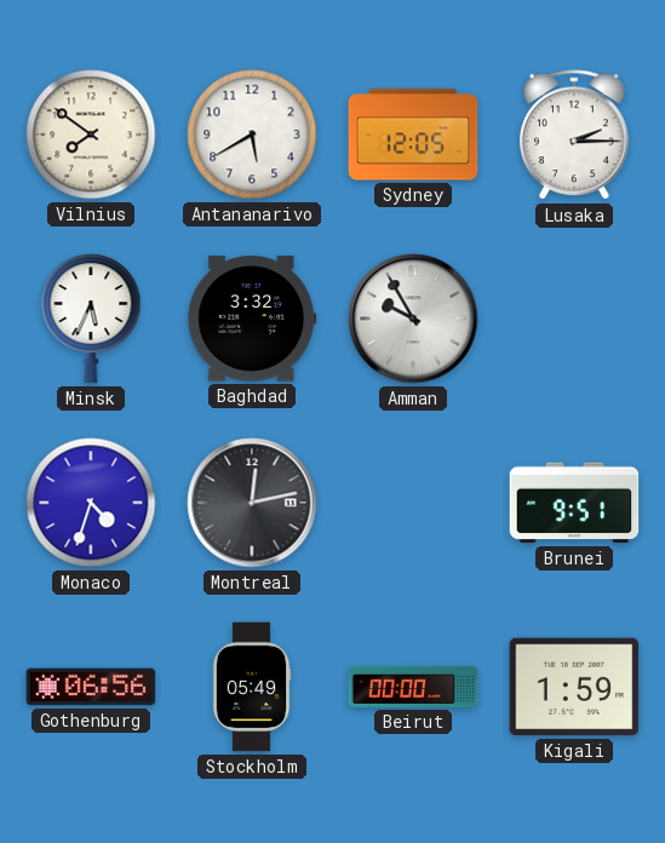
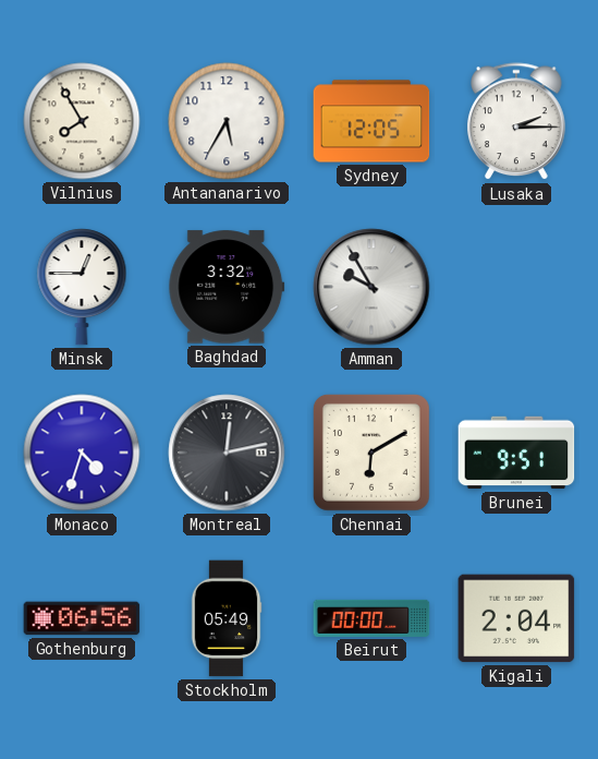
Vilnius: 7:51 -> 7:55
Antananarivo: 5:40 -> 5:35
Minsk: 5:34 -> 12:45
Chennai: none -> 6:10
Kigali: 1:59 -> 2:04
